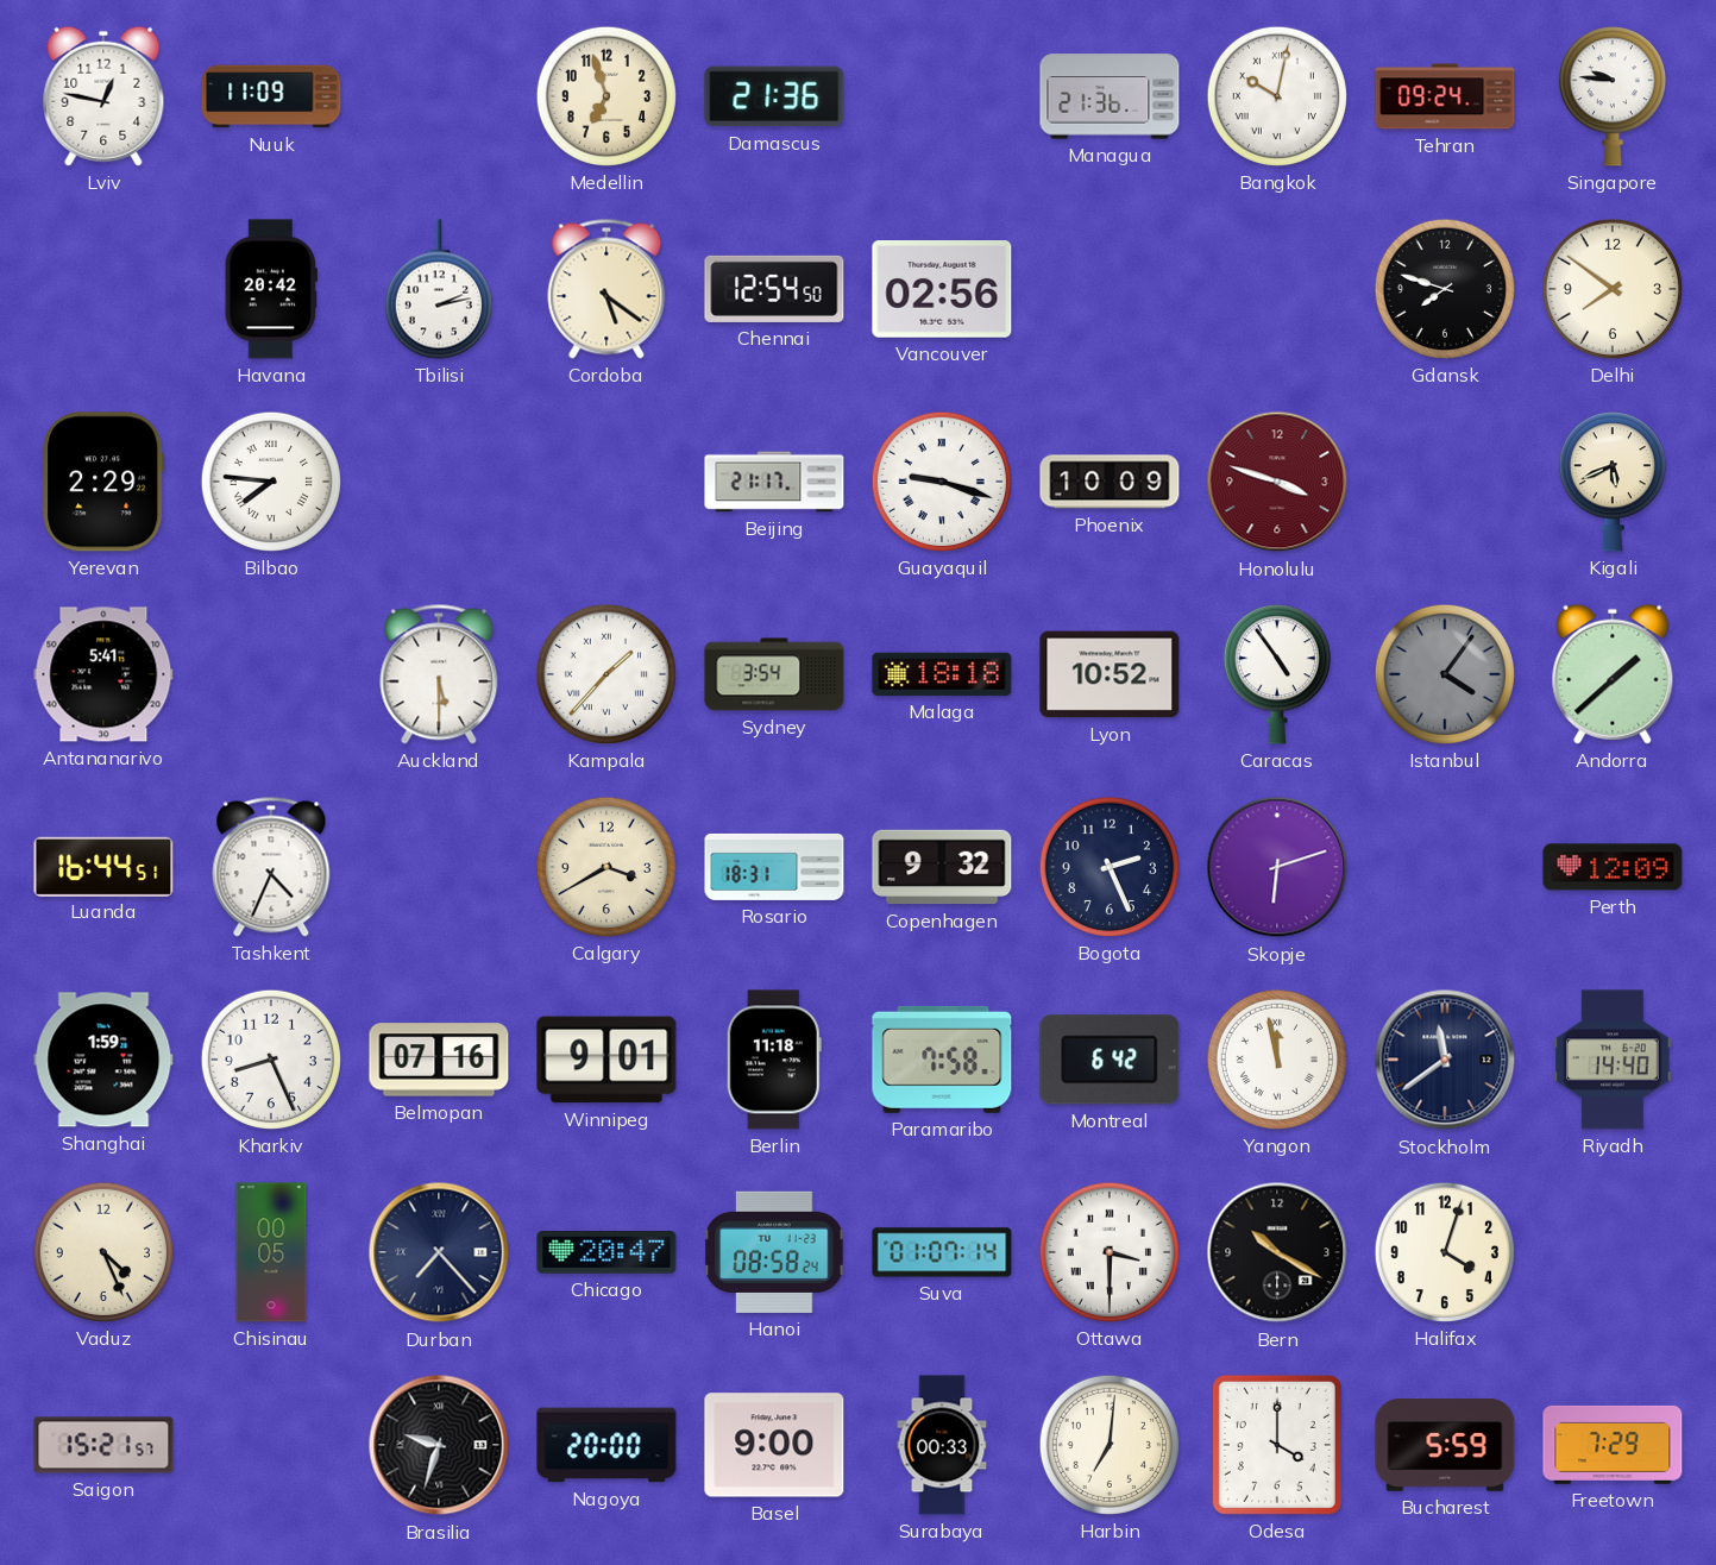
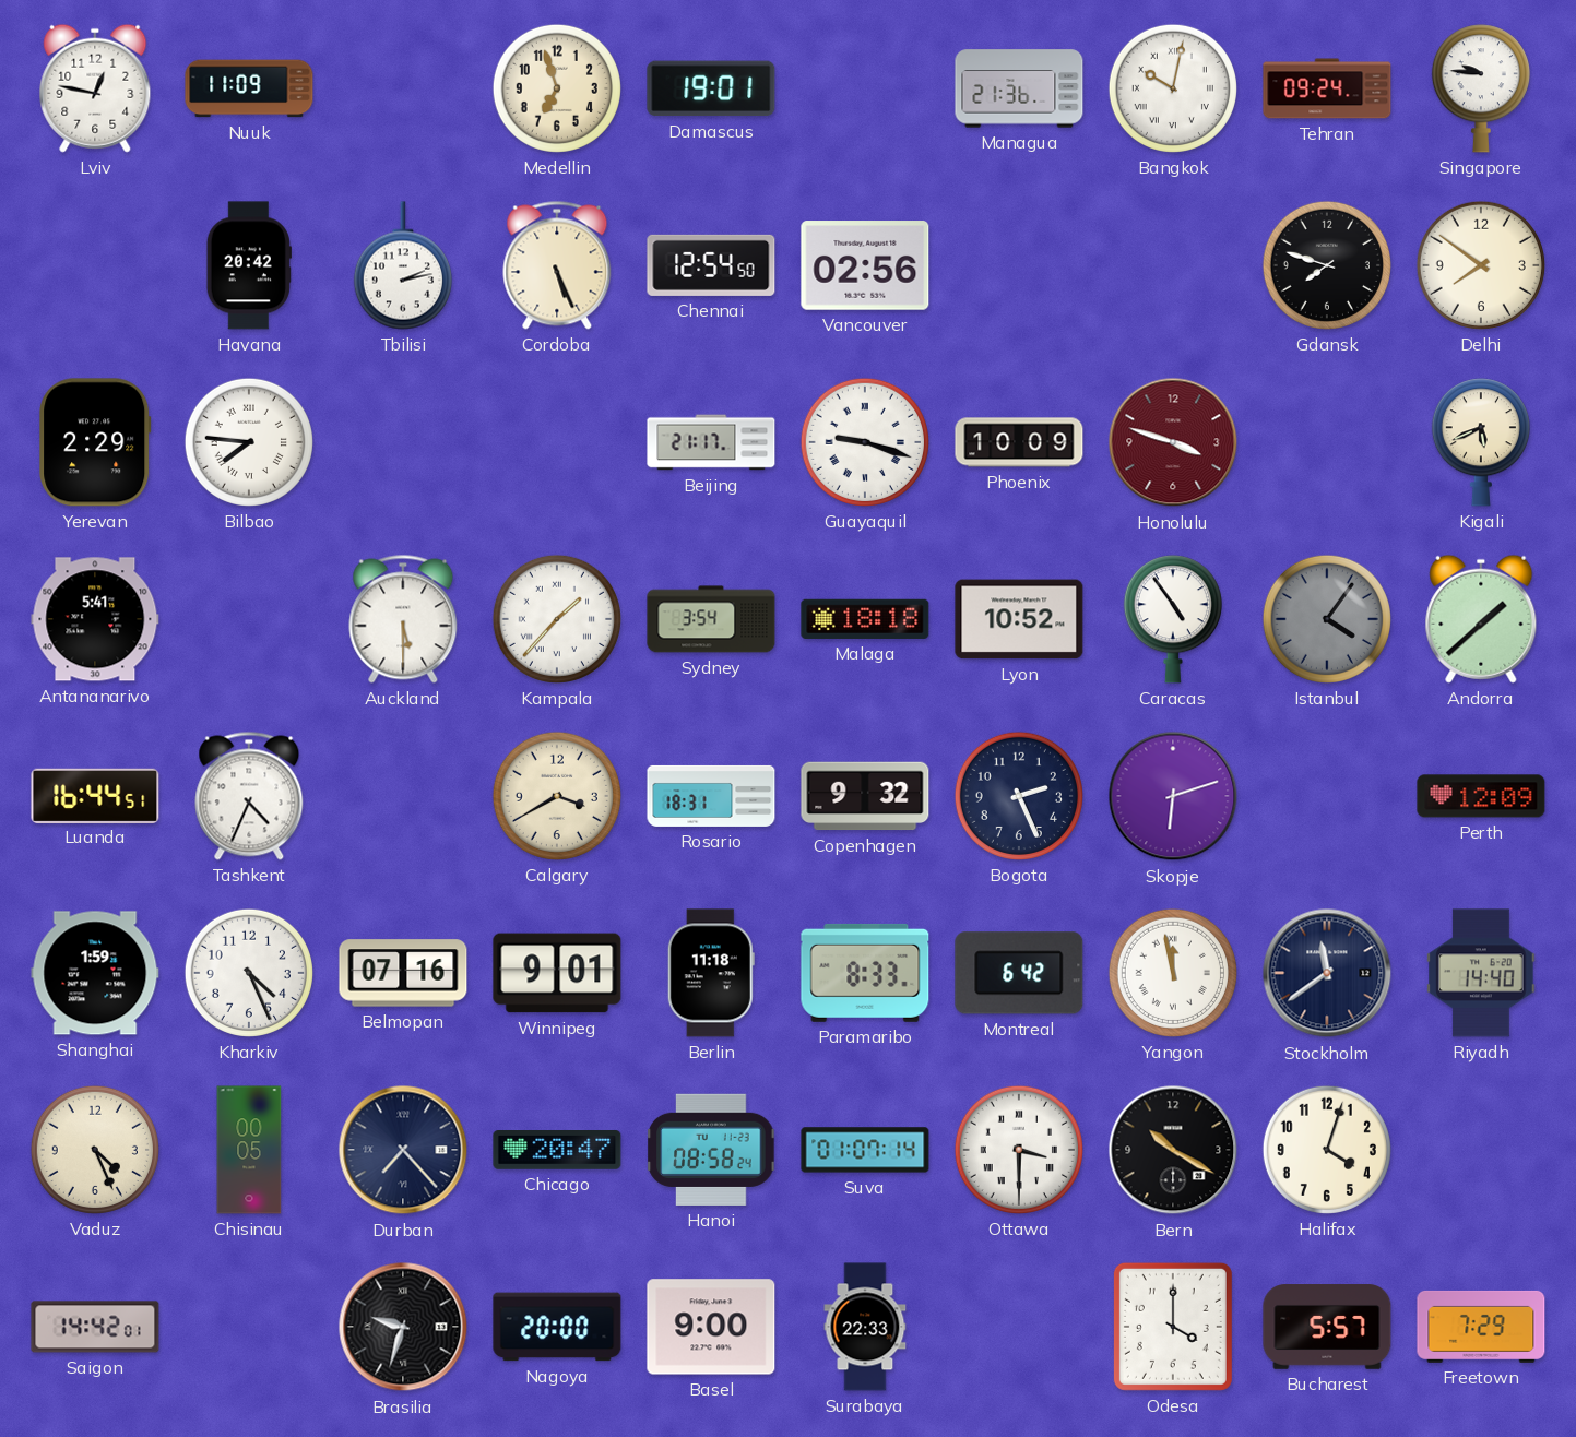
Damascus: 21:36 -> 19:01
Cordoba: 5:21 -> 5:26
Kharkiv: 8:26 -> 4:26
Paramaribo: 7:58 -> 8:33
Saigon: 15:21 -> 14:42
Surabaya: 00:33 -> 22:33
Harbin: 7:01 -> none
Bucharest: 5:59 -> 5:57
